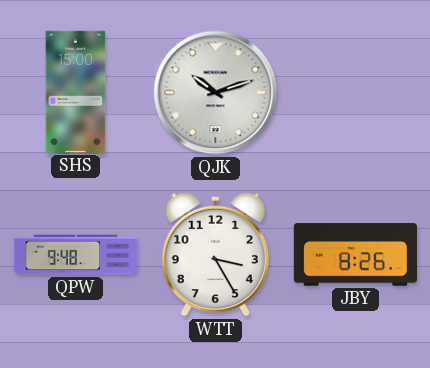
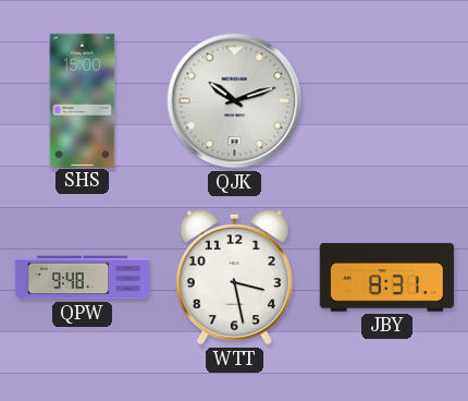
WTT: 3:25 -> 3:28
JBY: 8:26 -> 8:31
